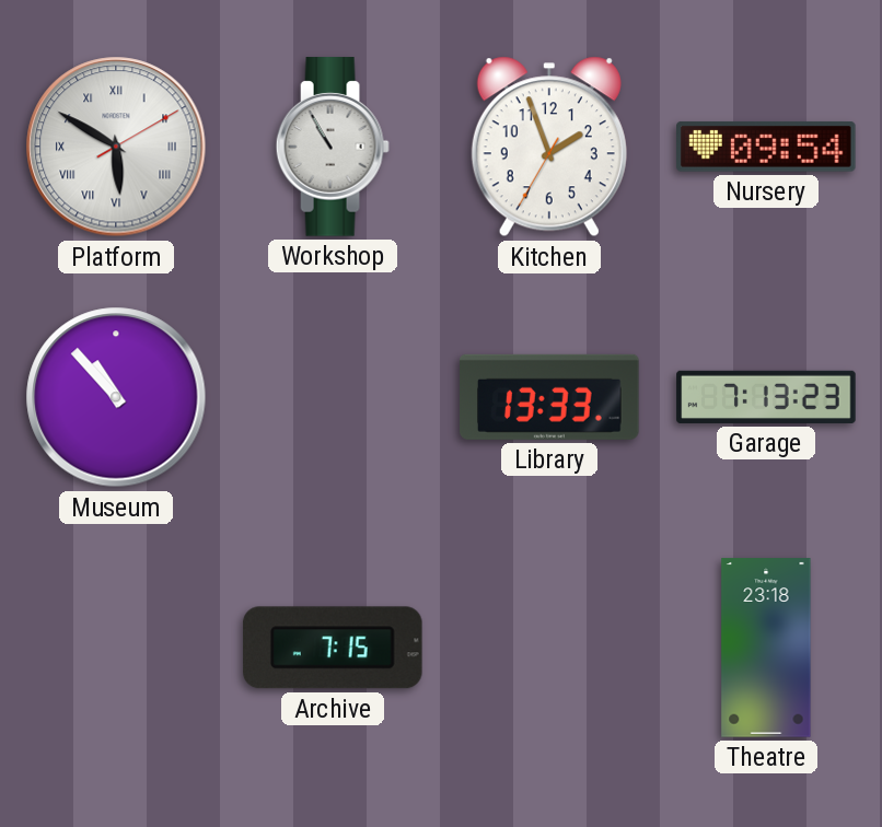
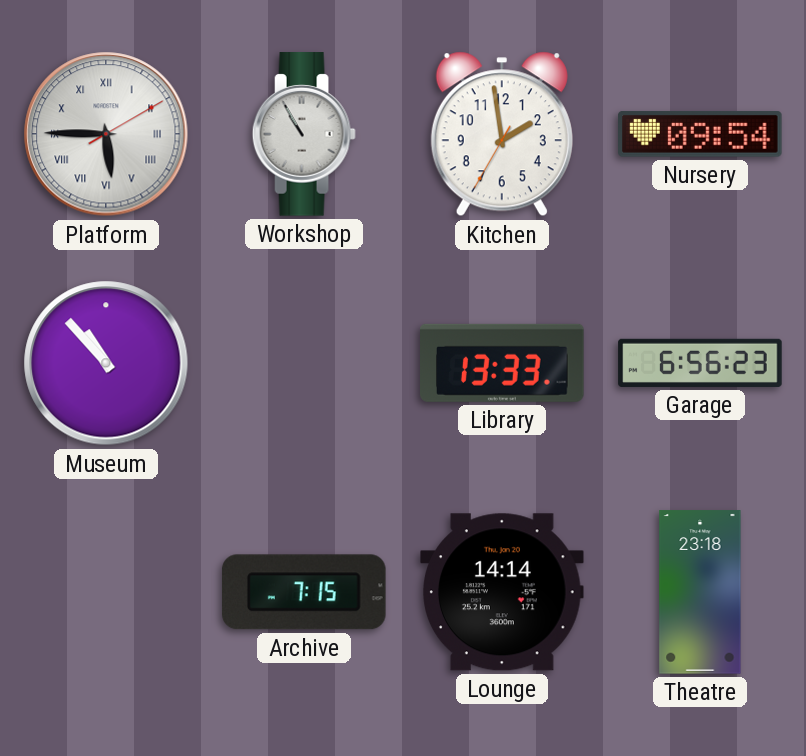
Platform: 5:50 -> 5:45
Kitchen: 1:56 -> 1:58
Garage: 7:13 -> 6:56
Lounge: none -> 14:14
